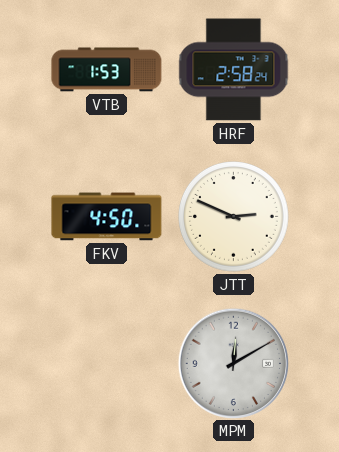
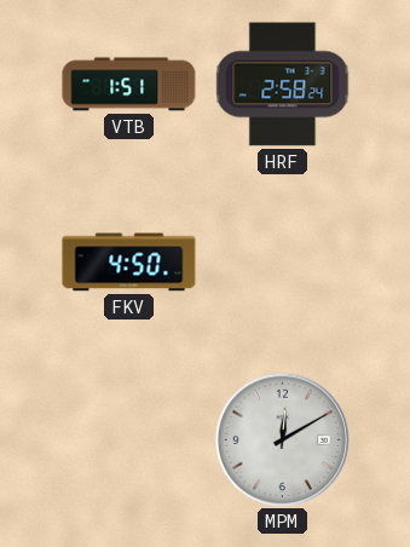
VTB: 1:53 -> 1:51
JTT: 2:49 -> none
